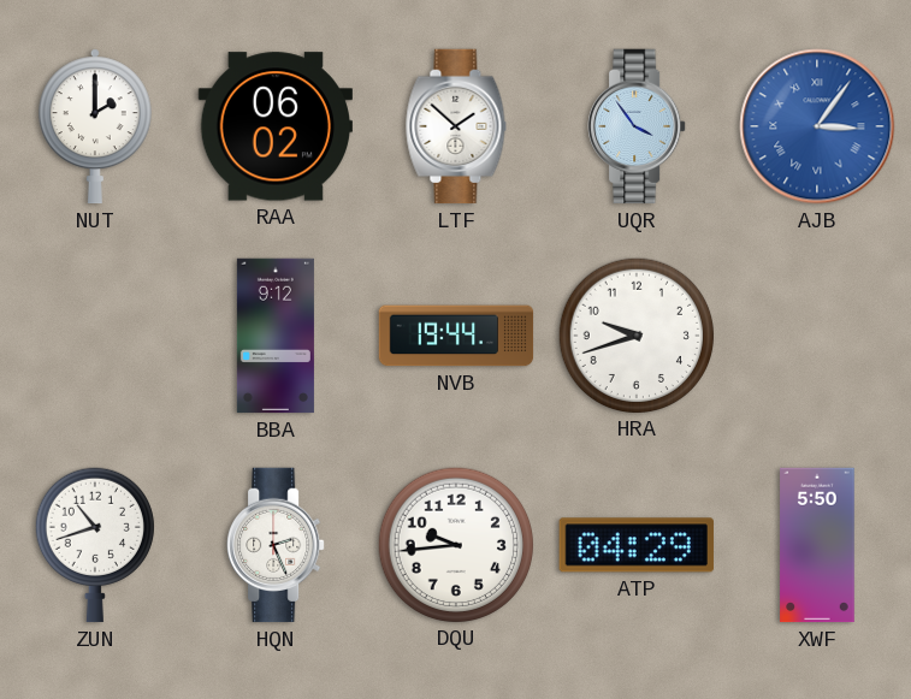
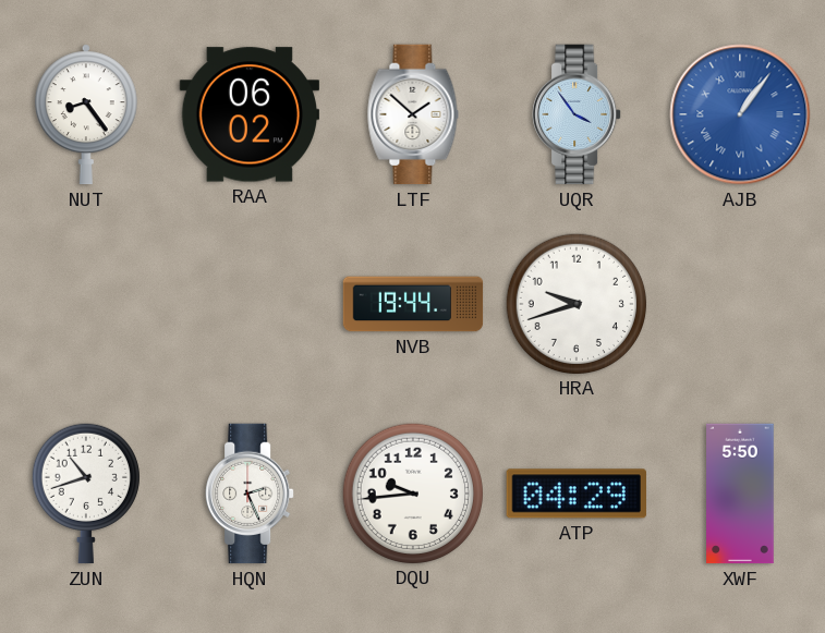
NUT: 2:00 -> 8:24
AJB: 3:06 -> 1:06
BBA: 9:12 -> none
